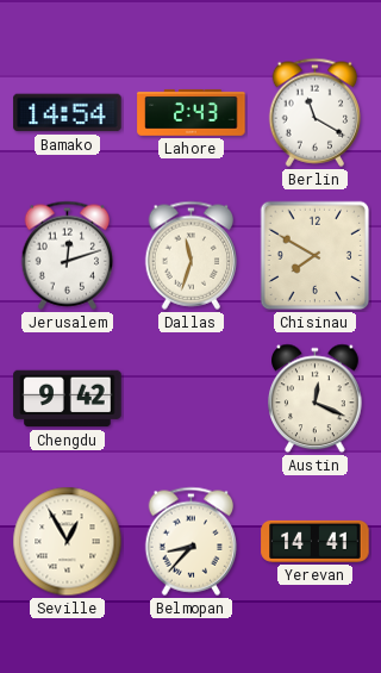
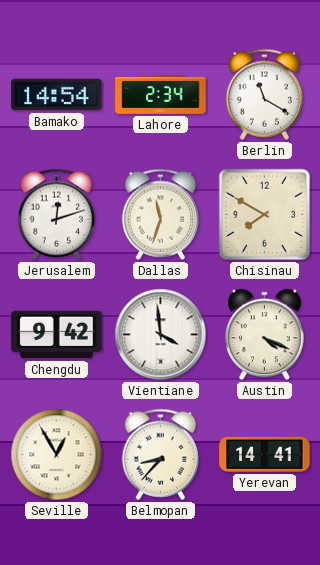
Lahore: 2:43 -> 2:34
Vientiane: none -> 3:59
Austin: 12:19 -> 4:19
